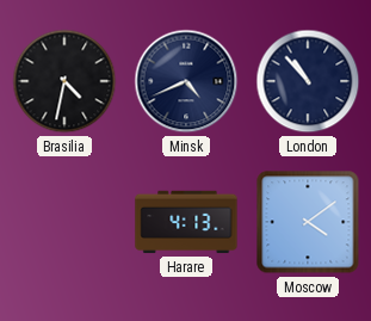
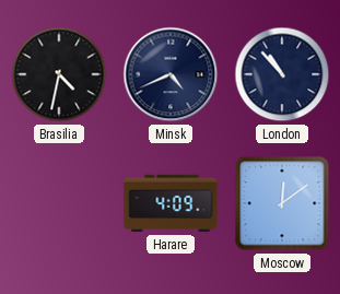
Harare: 4:13 -> 4:09
Moscow: 4:09 -> 12:09
